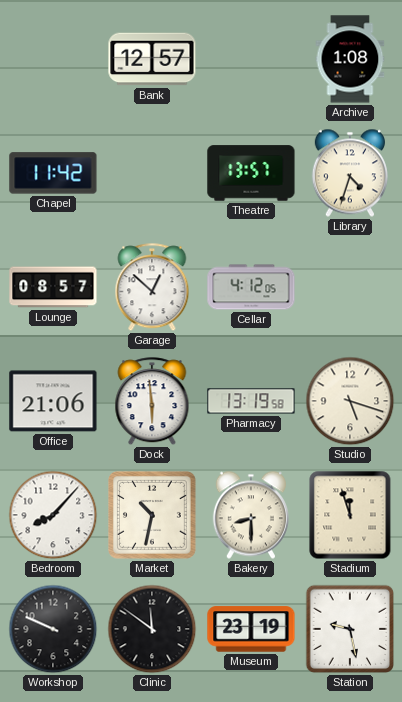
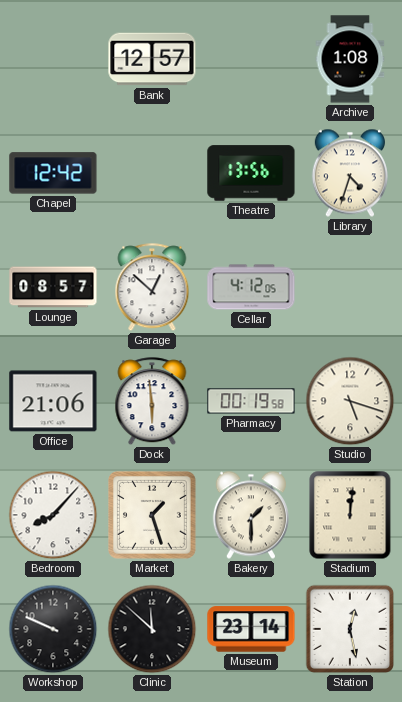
Chapel: 11:42 -> 12:42
Theatre: 13:57 -> 13:56
Pharmacy: 13:19 -> 00:19
Market: 10:32 -> 1:27
Bakery: 8:30 -> 1:30
Stadium: 11:57 -> 12:01
Clinic: 11:51 -> 11:52
Museum: 23:19 -> 23:14
Station: 9:28 -> 12:28
